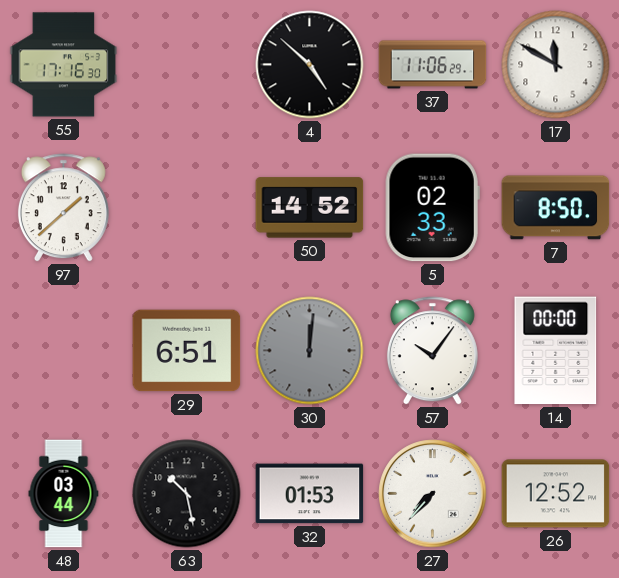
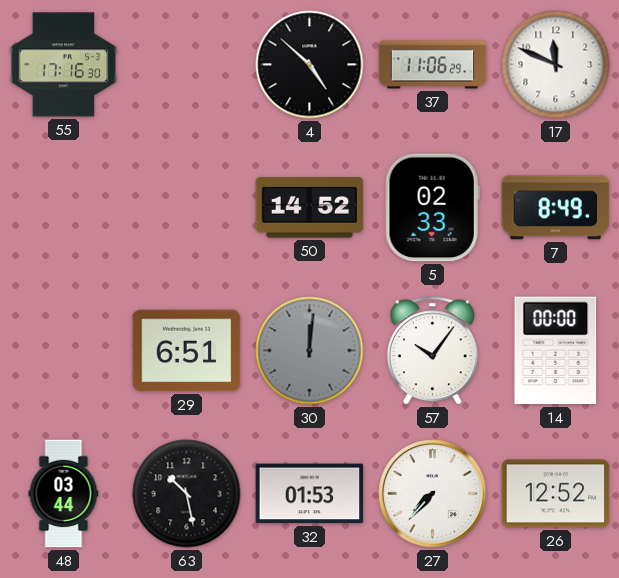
17: 11:50 -> 11:49
97: 1:38 -> none
7: 8:50 -> 8:49
